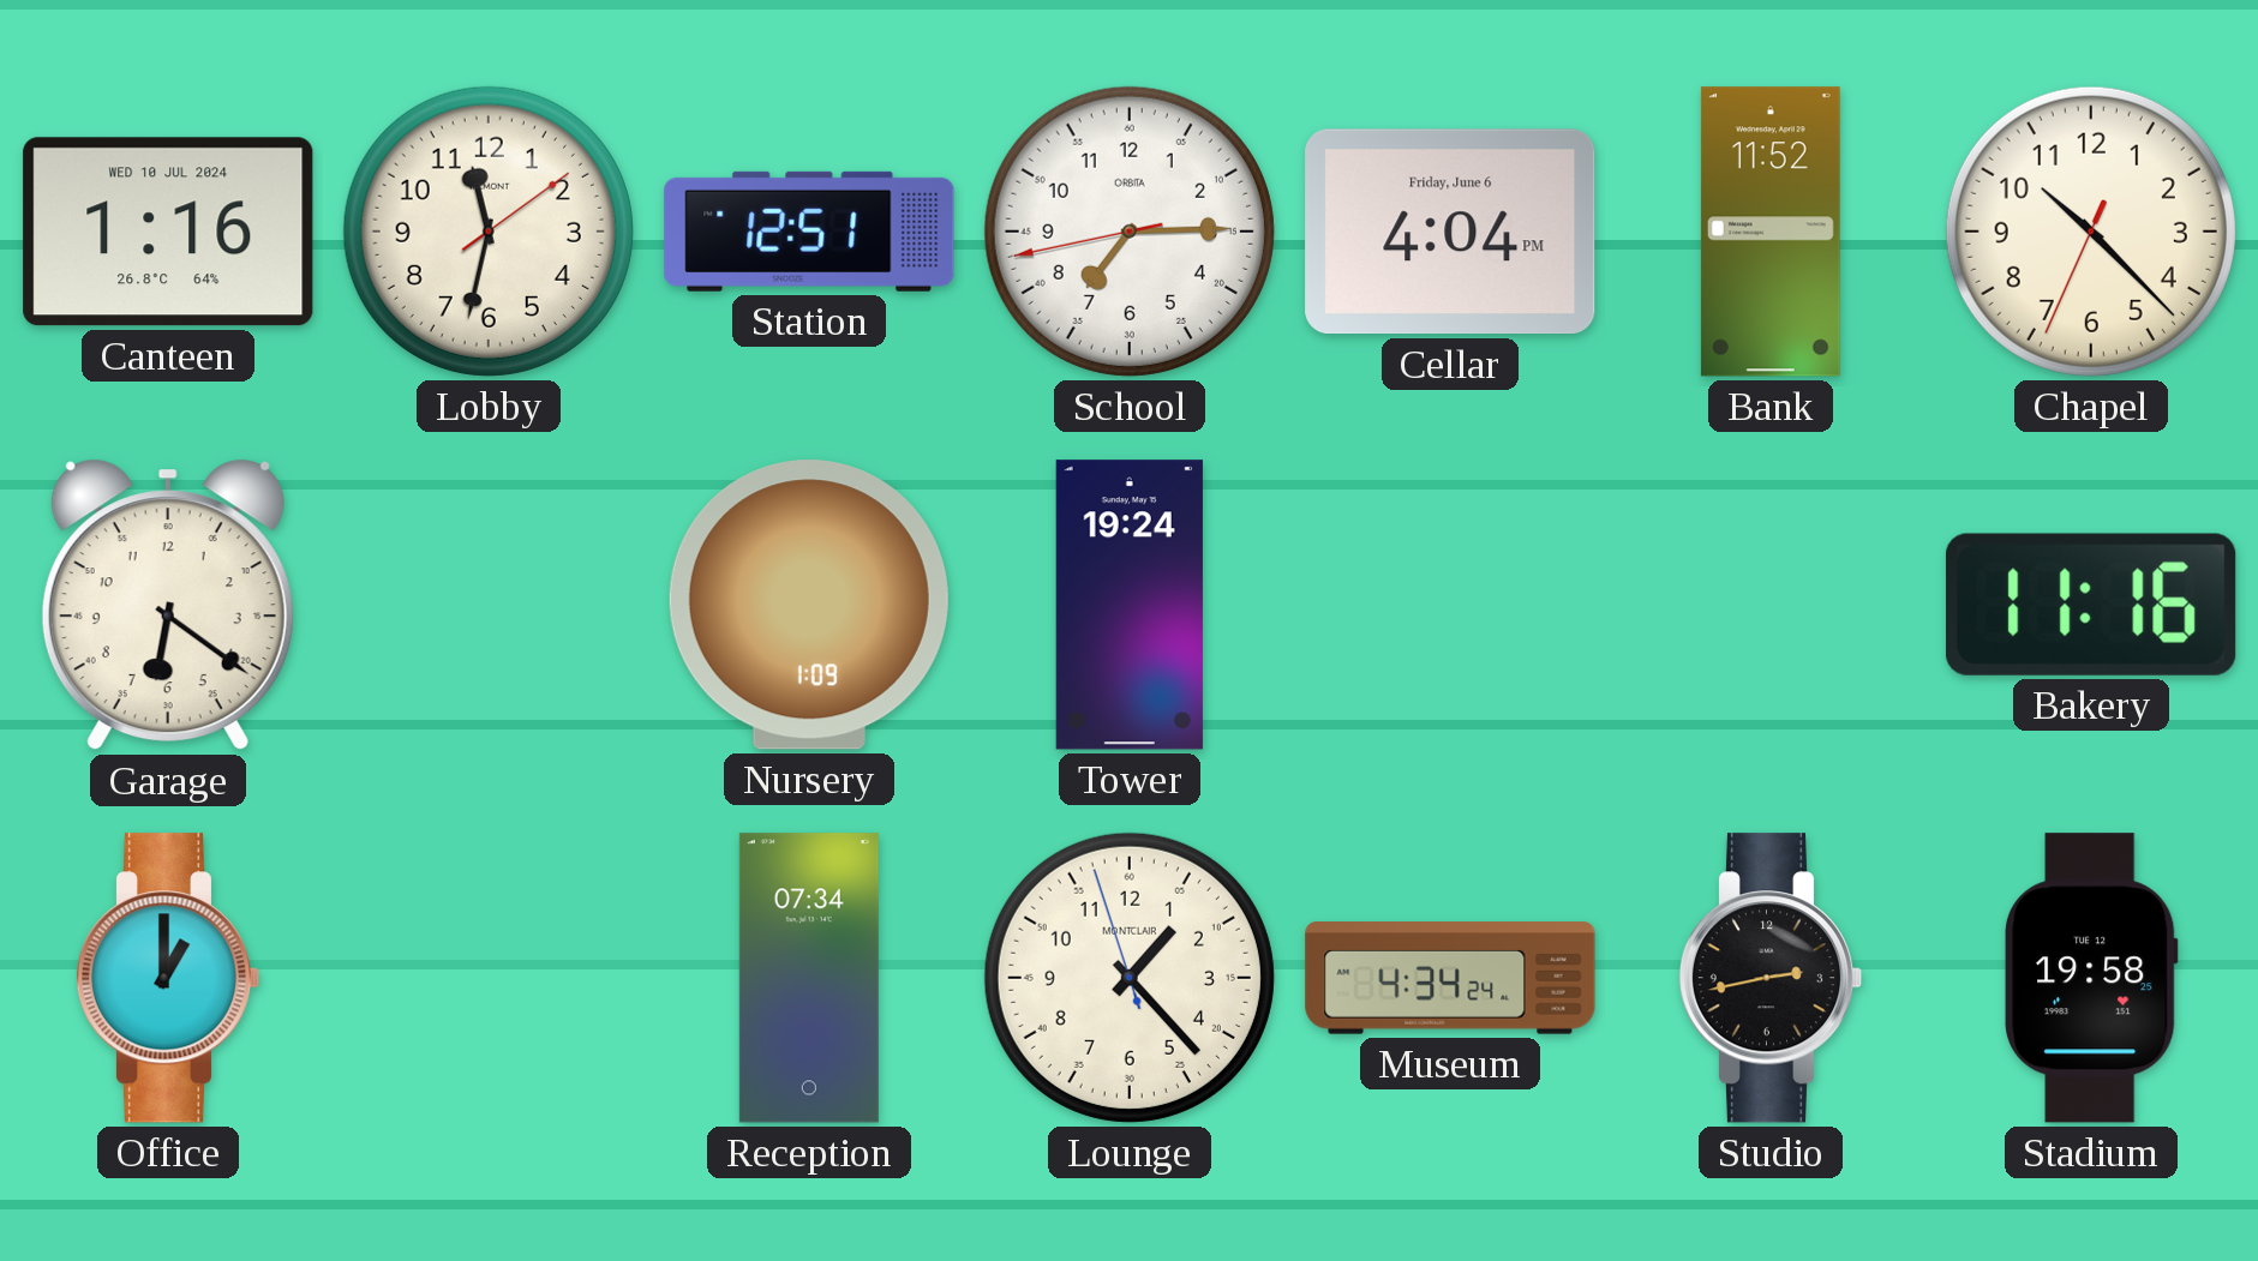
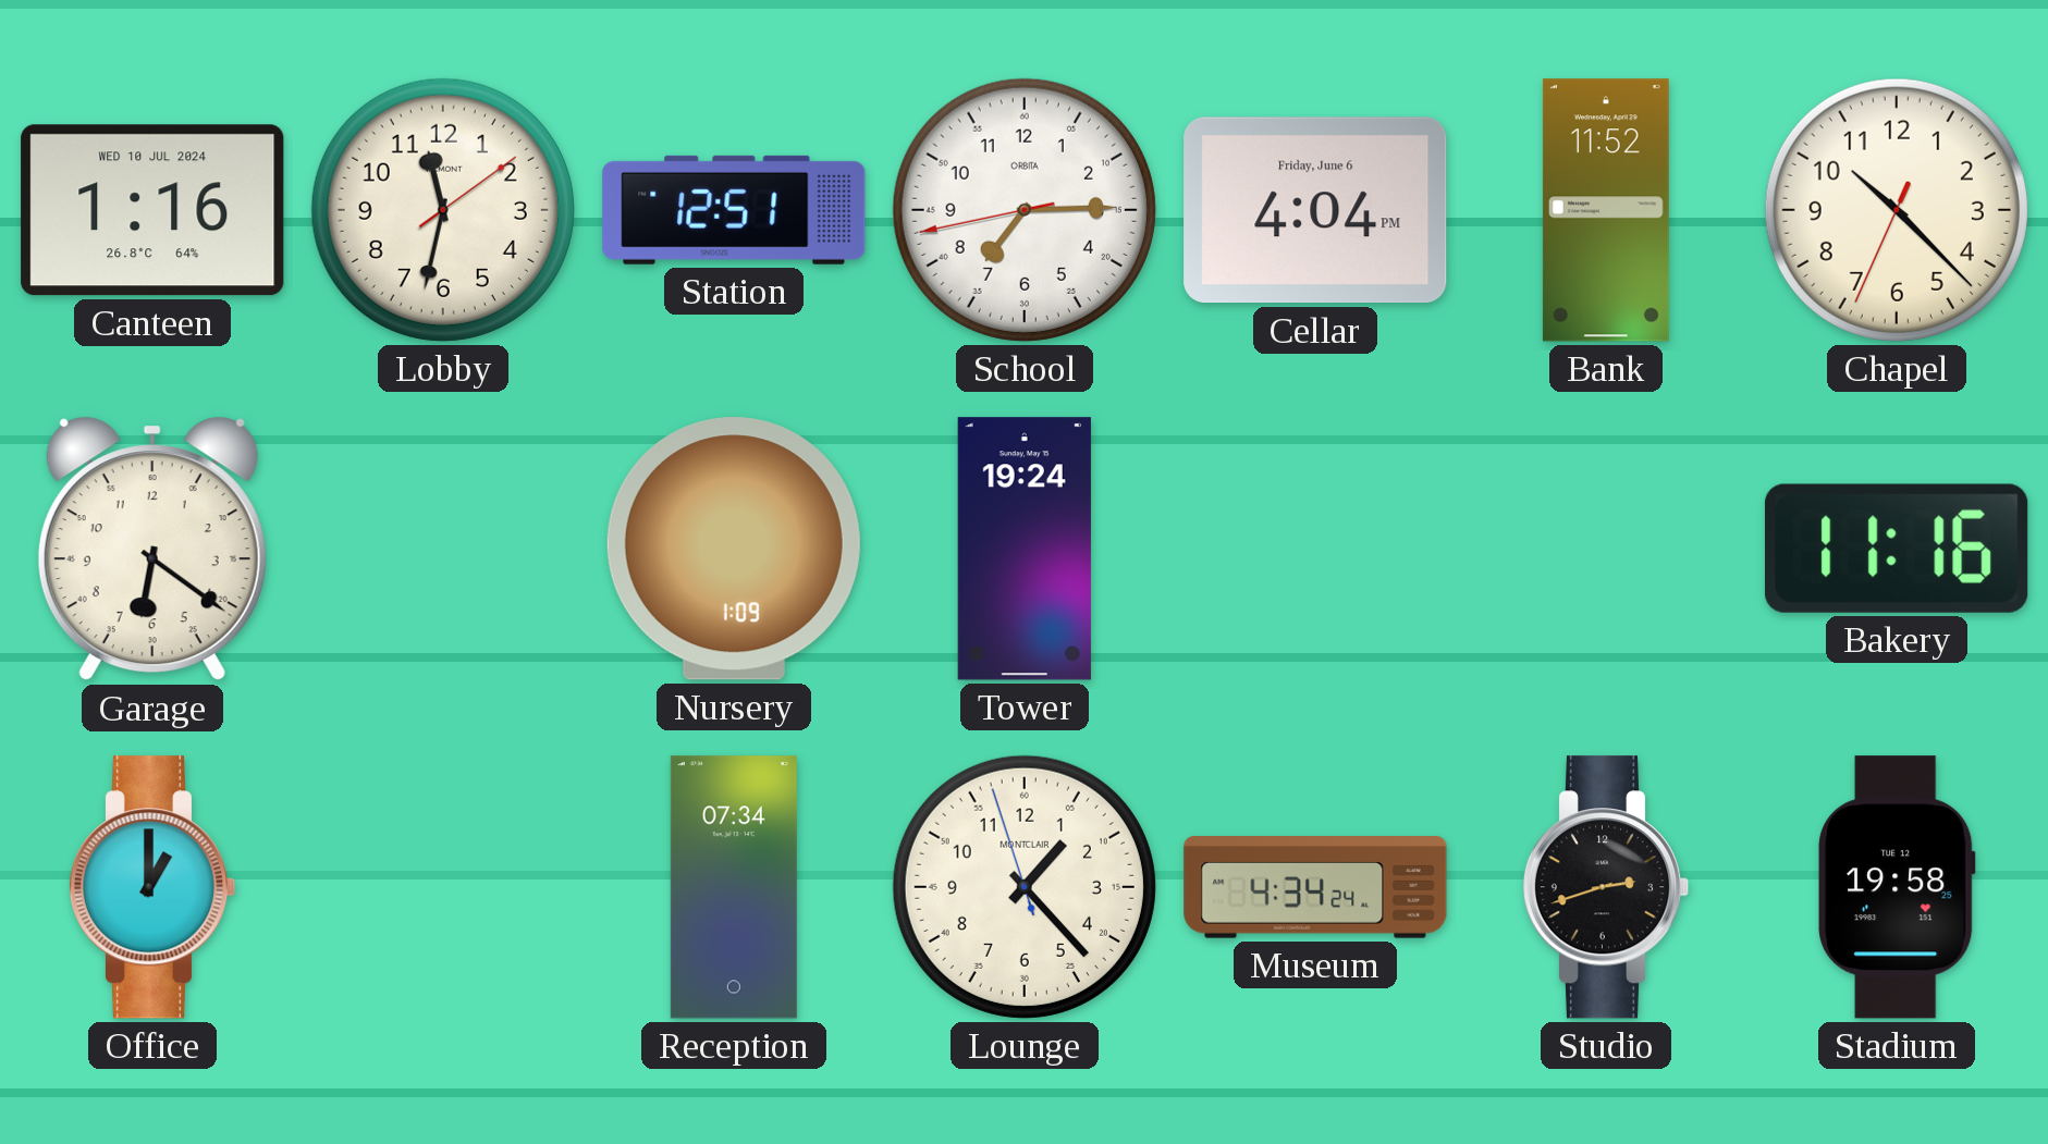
Studio: 2:43 -> 2:42
